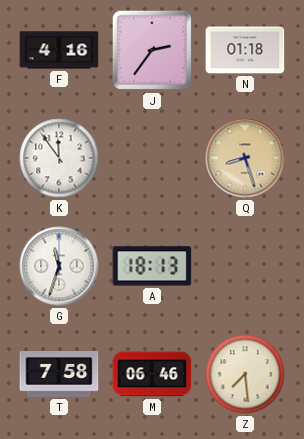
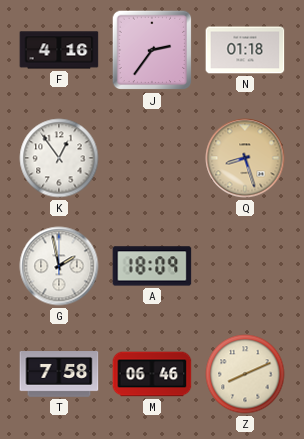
K: 11:54 -> 12:54
G: 11:33 -> 1:58
A: 18:13 -> 18:09
Z: 7:29 -> 8:11
